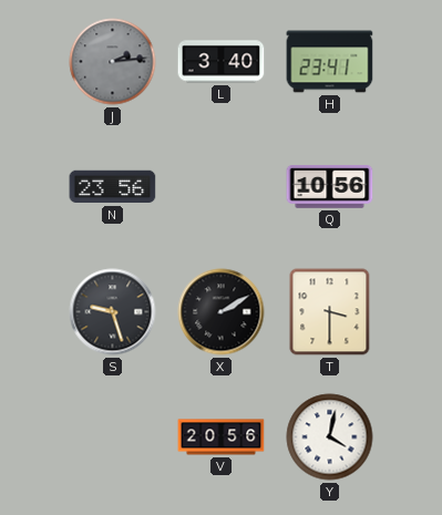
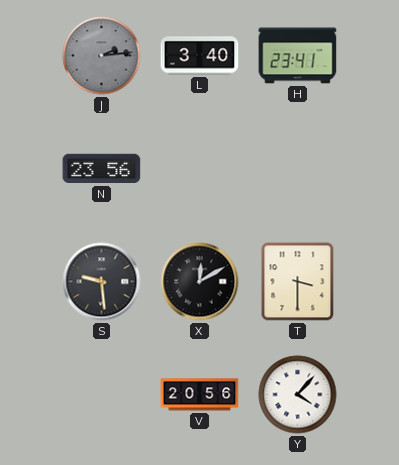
Q: 10:56 -> none
S: 9:27 -> 9:29
X: 2:10 -> 12:10
Y: 4:02 -> 4:07
